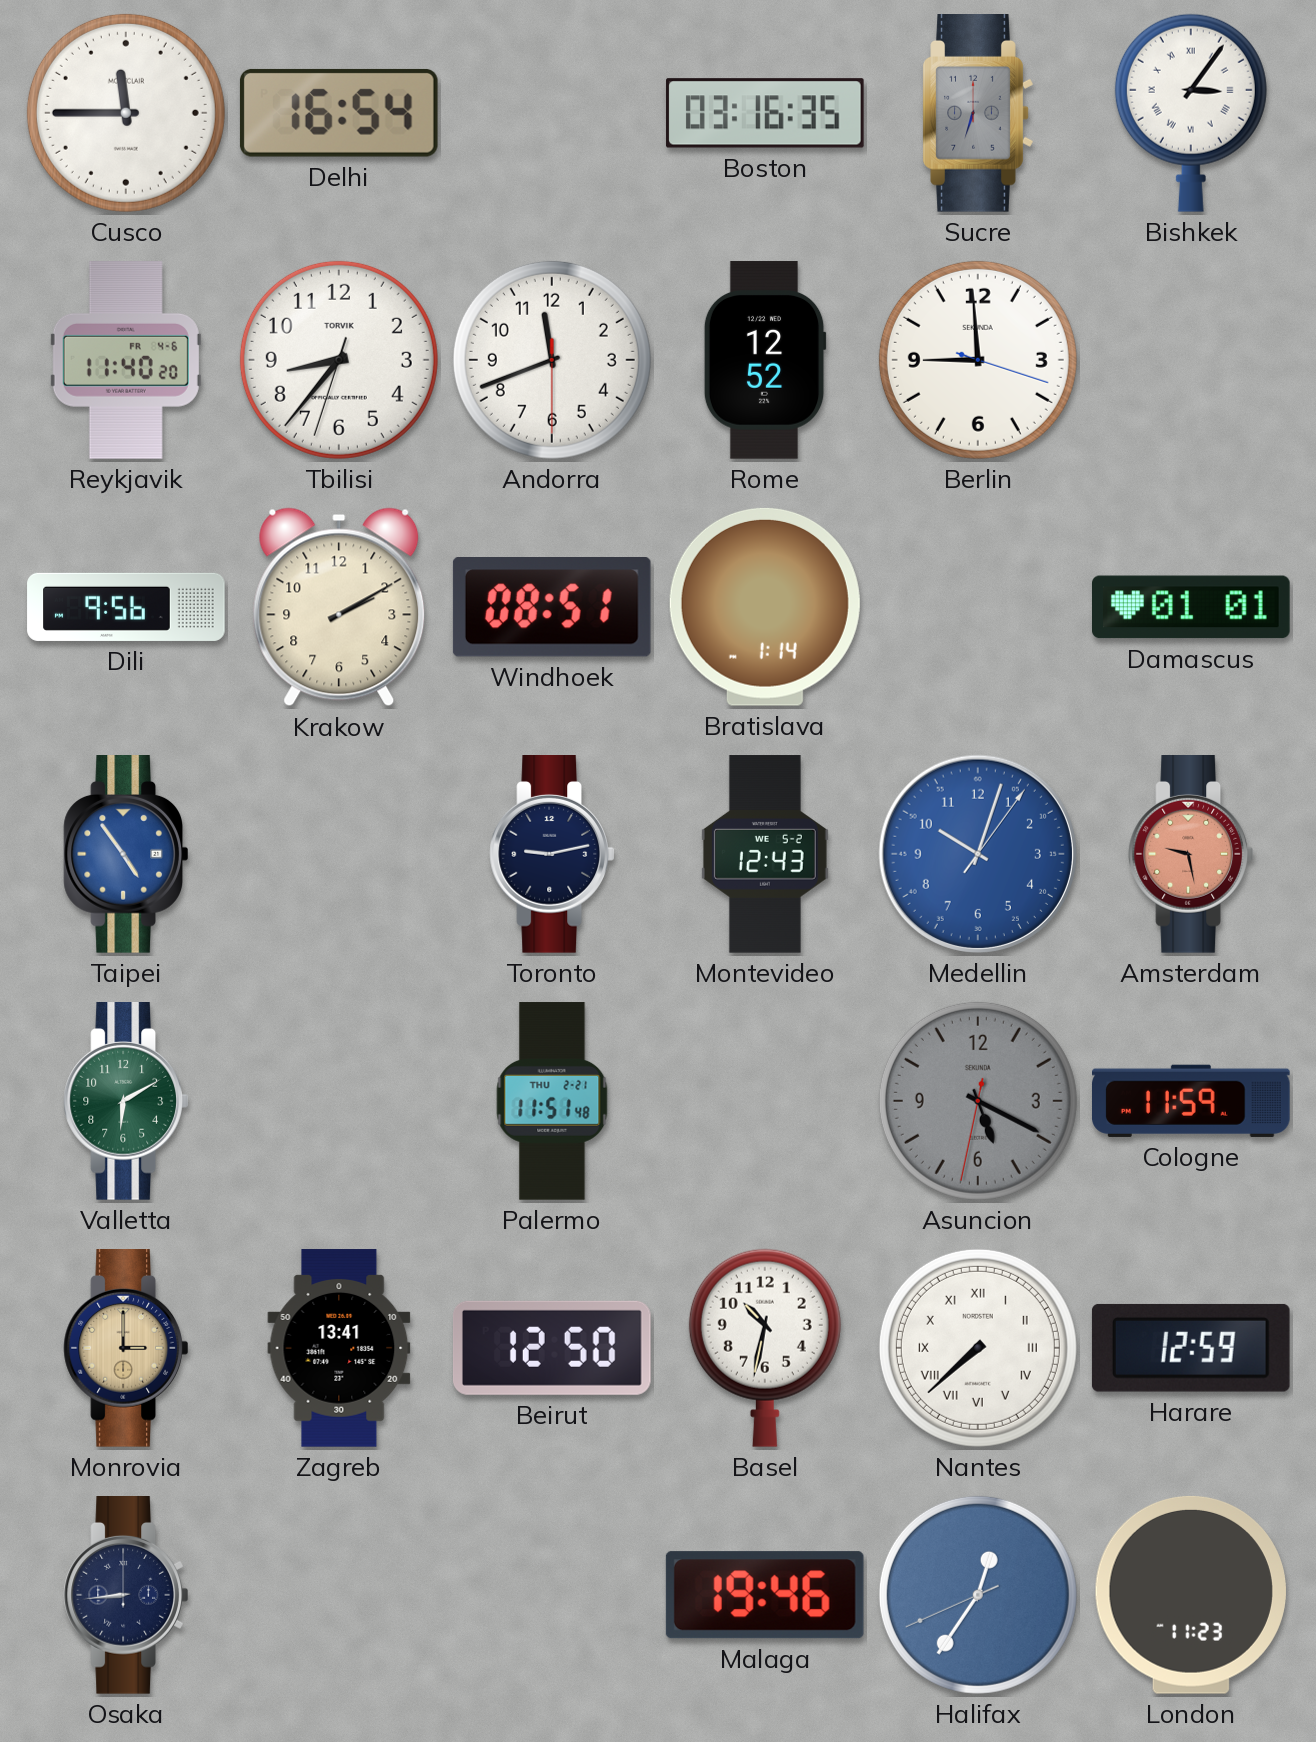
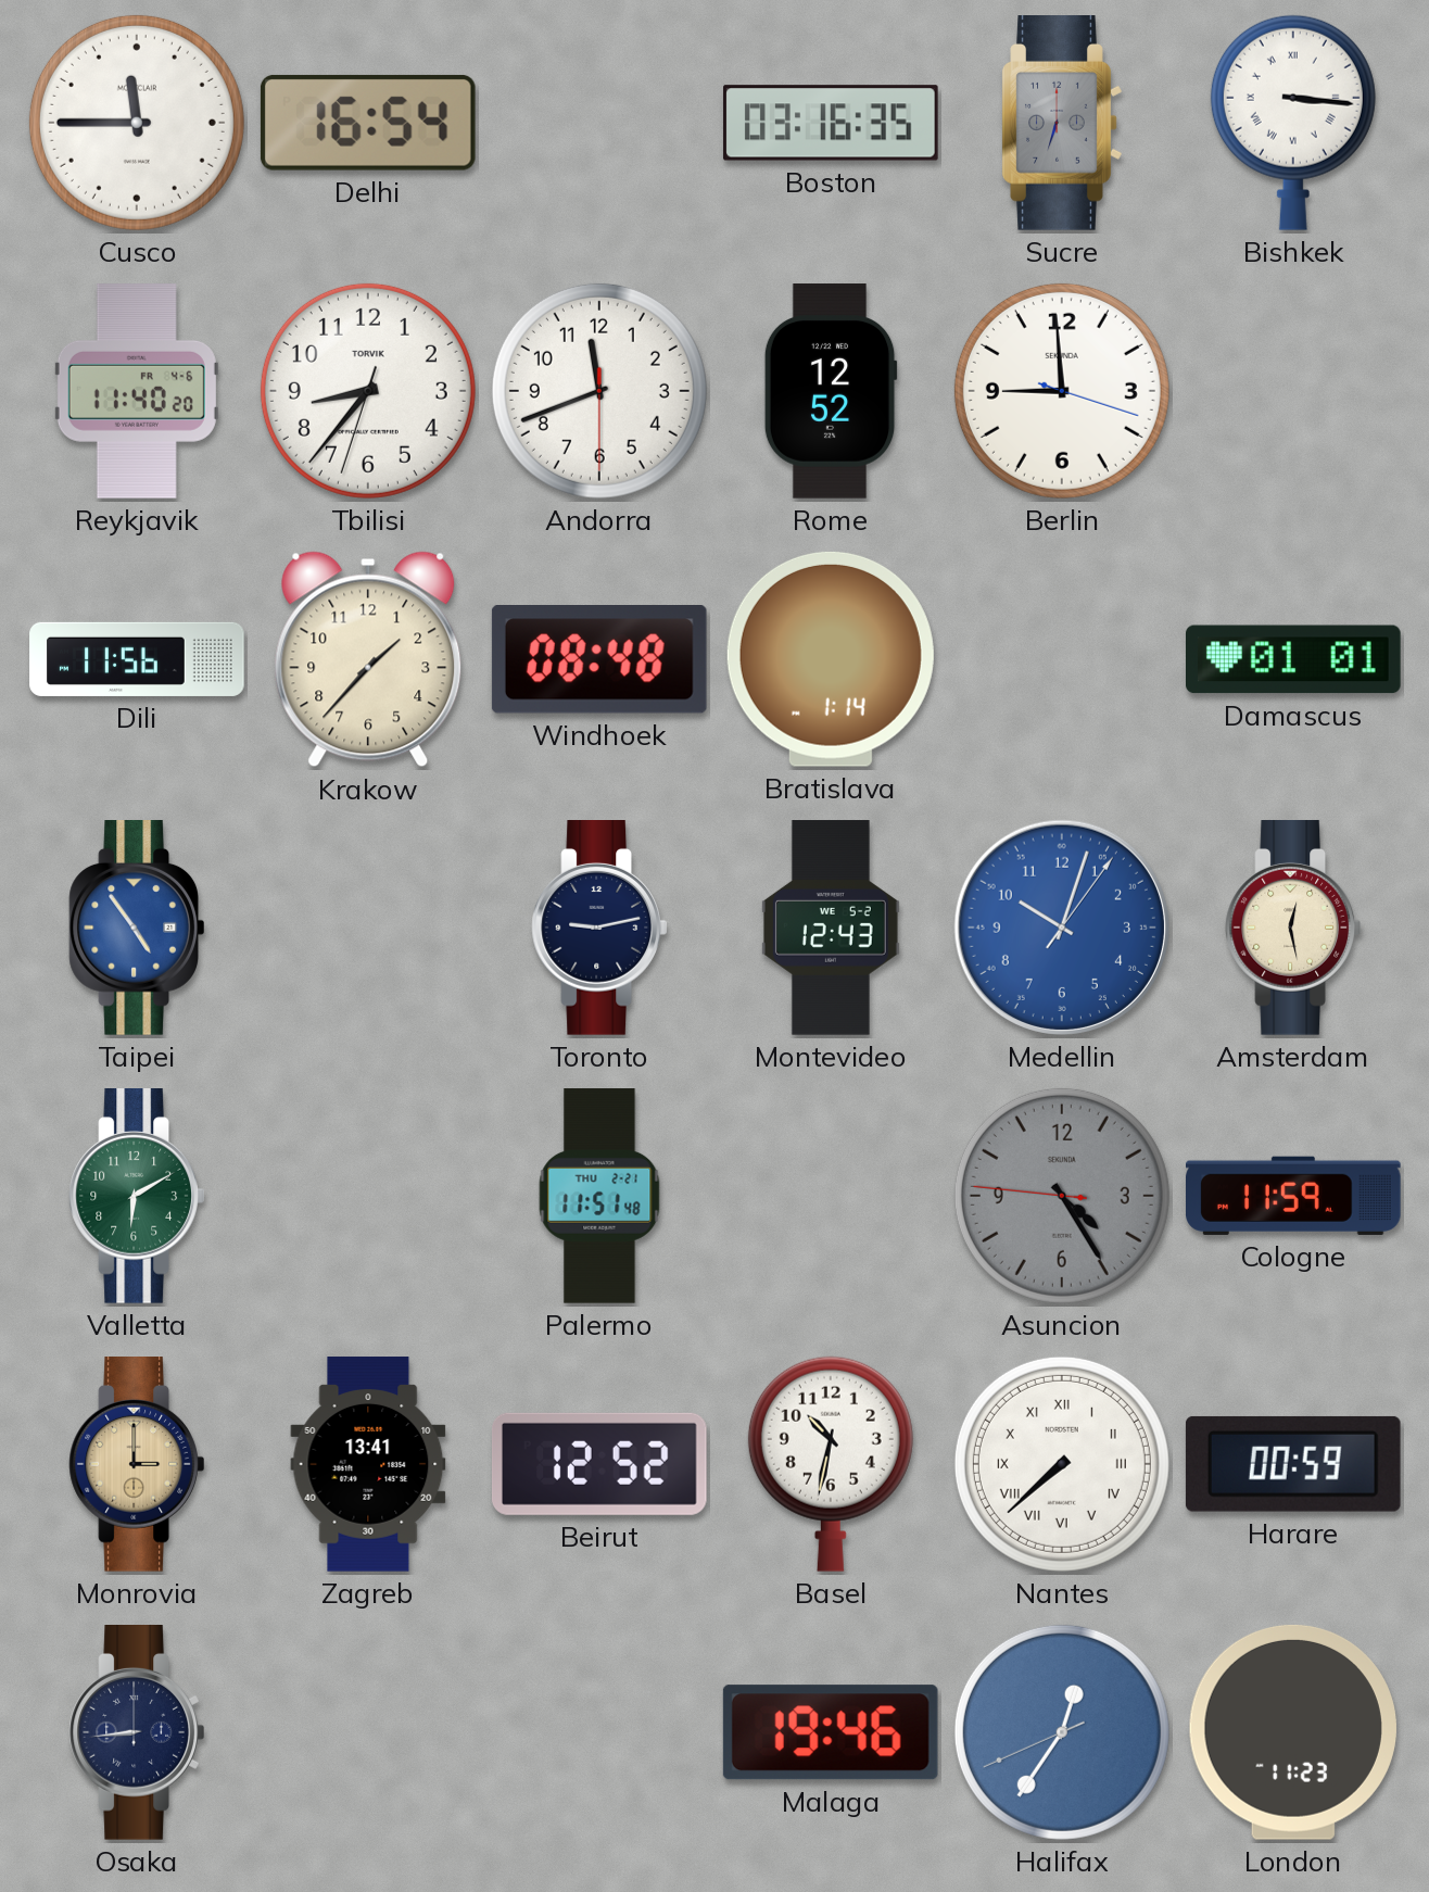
Bishkek: 3:06 -> 3:16
Dili: 9:56 -> 11:56
Krakow: 2:10 -> 1:37
Windhoek: 08:51 -> 08:48
Amsterdam: 9:28 -> 12:28
Amsterdam dial: salmon -> cream
Asuncion: 5:19 -> 4:24
Beirut: 12:50 -> 12:52
Harare: 12:59 -> 00:59
